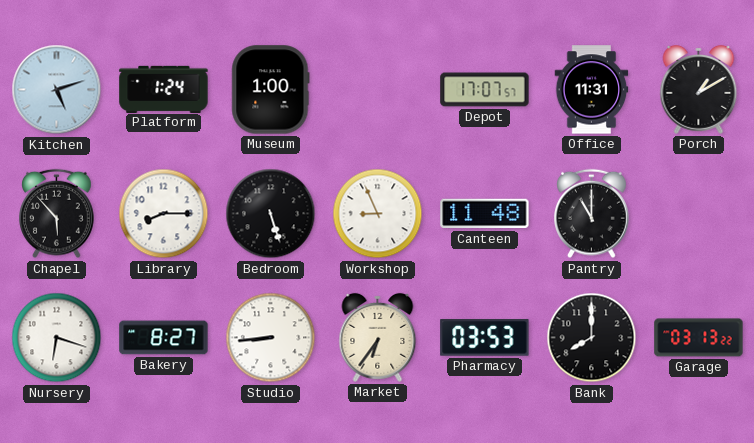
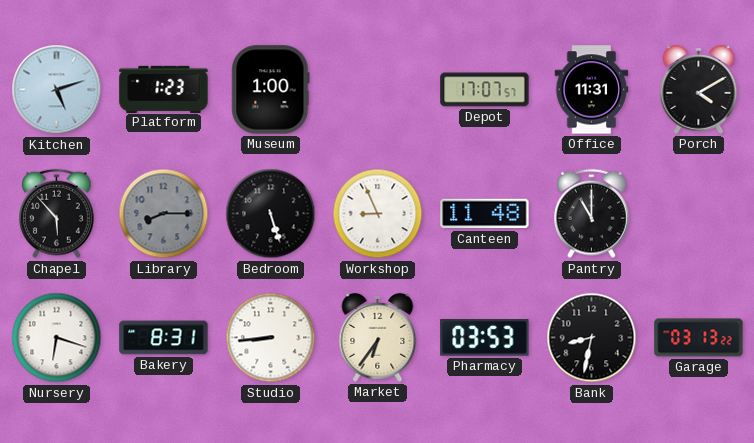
Platform: 1:24 -> 1:23
Porch: 1:10 -> 4:10
Library dial: white -> grey
Bakery: 8:27 -> 8:31
Bank: 8:00 -> 8:32
